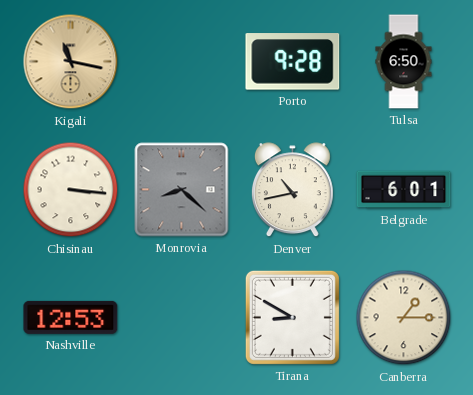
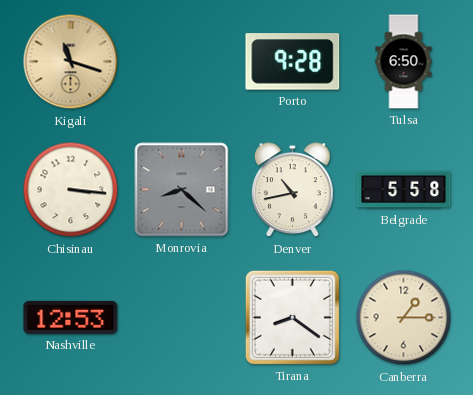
Kigali: 11:17 -> 11:18
Belgrade: 6:01 -> 5:58
Tirana: 8:50 -> 8:21
